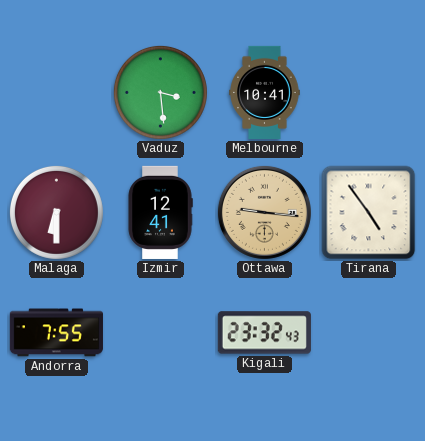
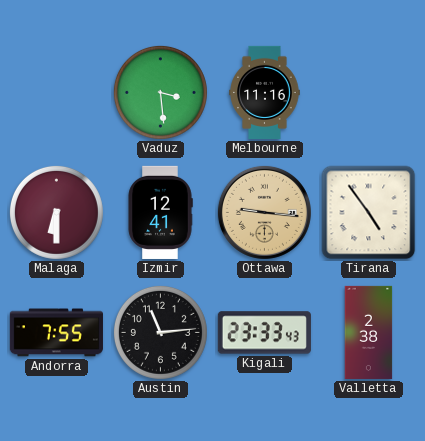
Melbourne: 10:41 -> 11:16
Austin: none -> 11:14
Kigali: 23:32 -> 23:33
Valletta: none -> 2:38
